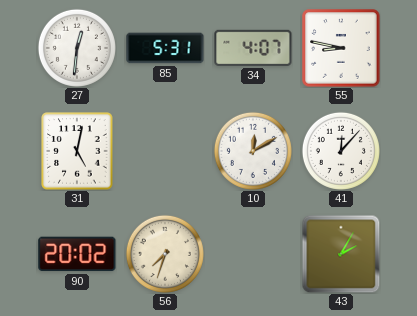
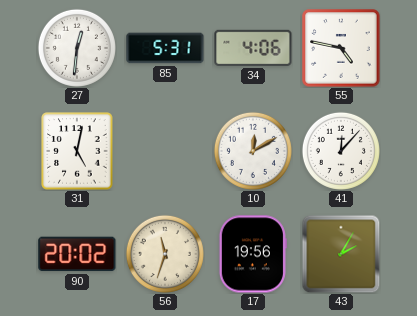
34: 4:07 -> 4:06
55: 8:47 -> 4:47
56: 7:33 -> 11:33
17: none -> 19:56
